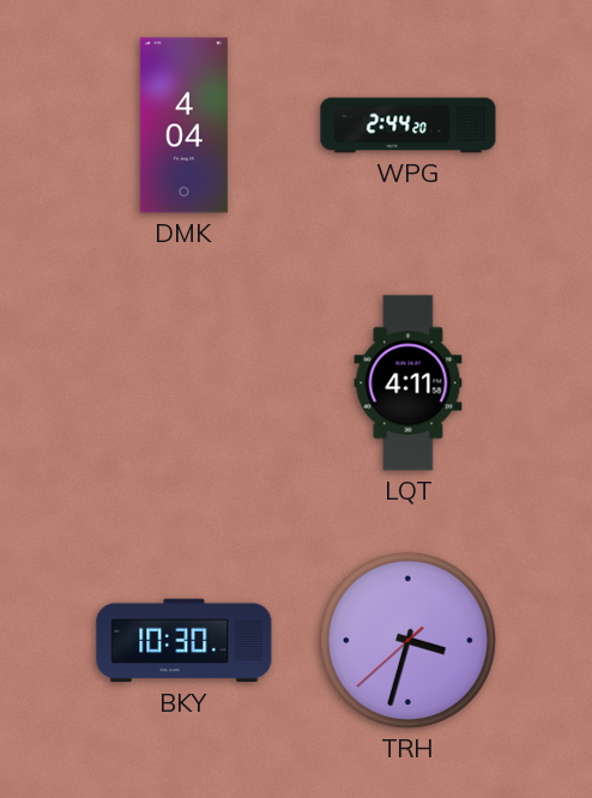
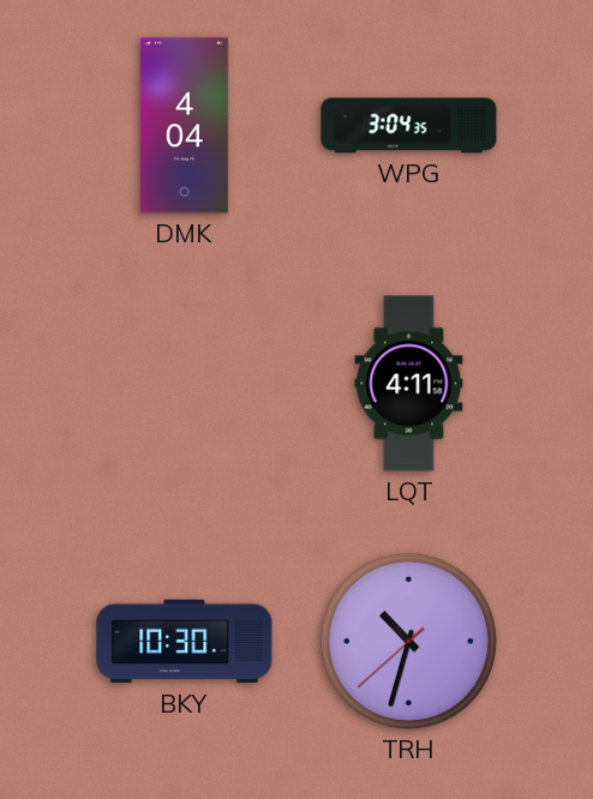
WPG: 2:44 -> 3:04
TRH: 3:32 -> 10:32
